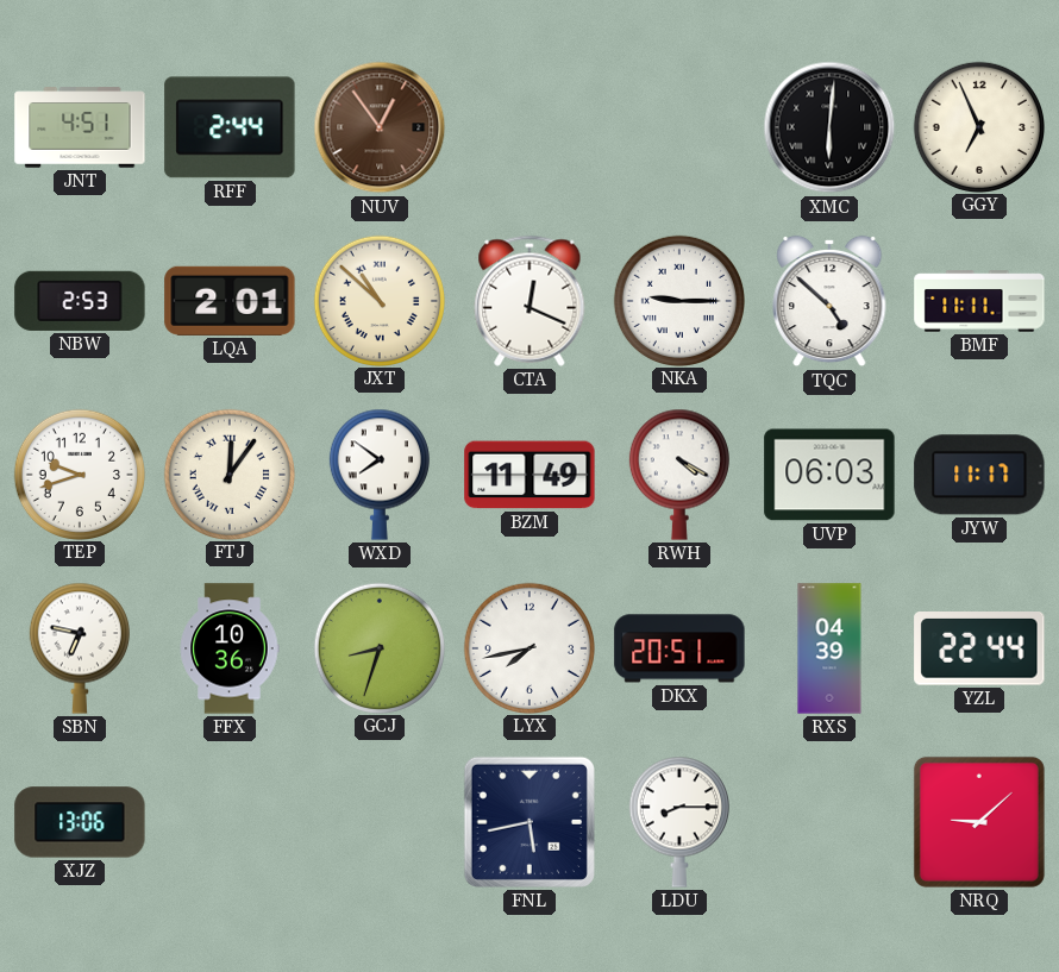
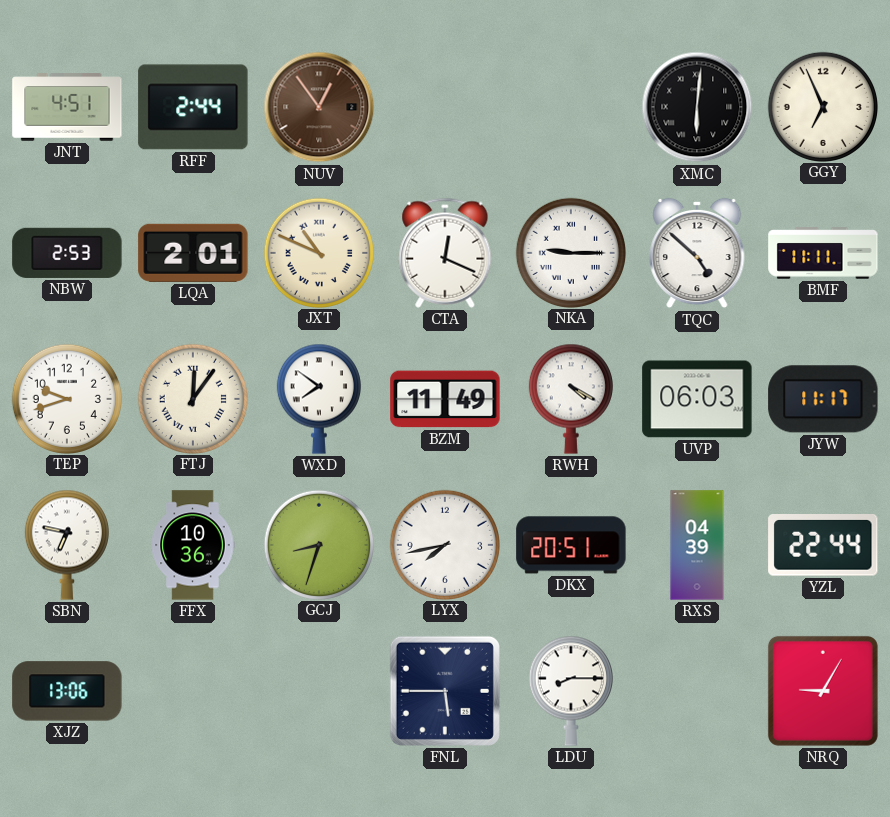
JXT: 10:52 -> 10:49
FNL: 5:43 -> 5:45
NRQ: 9:08 -> 9:05
